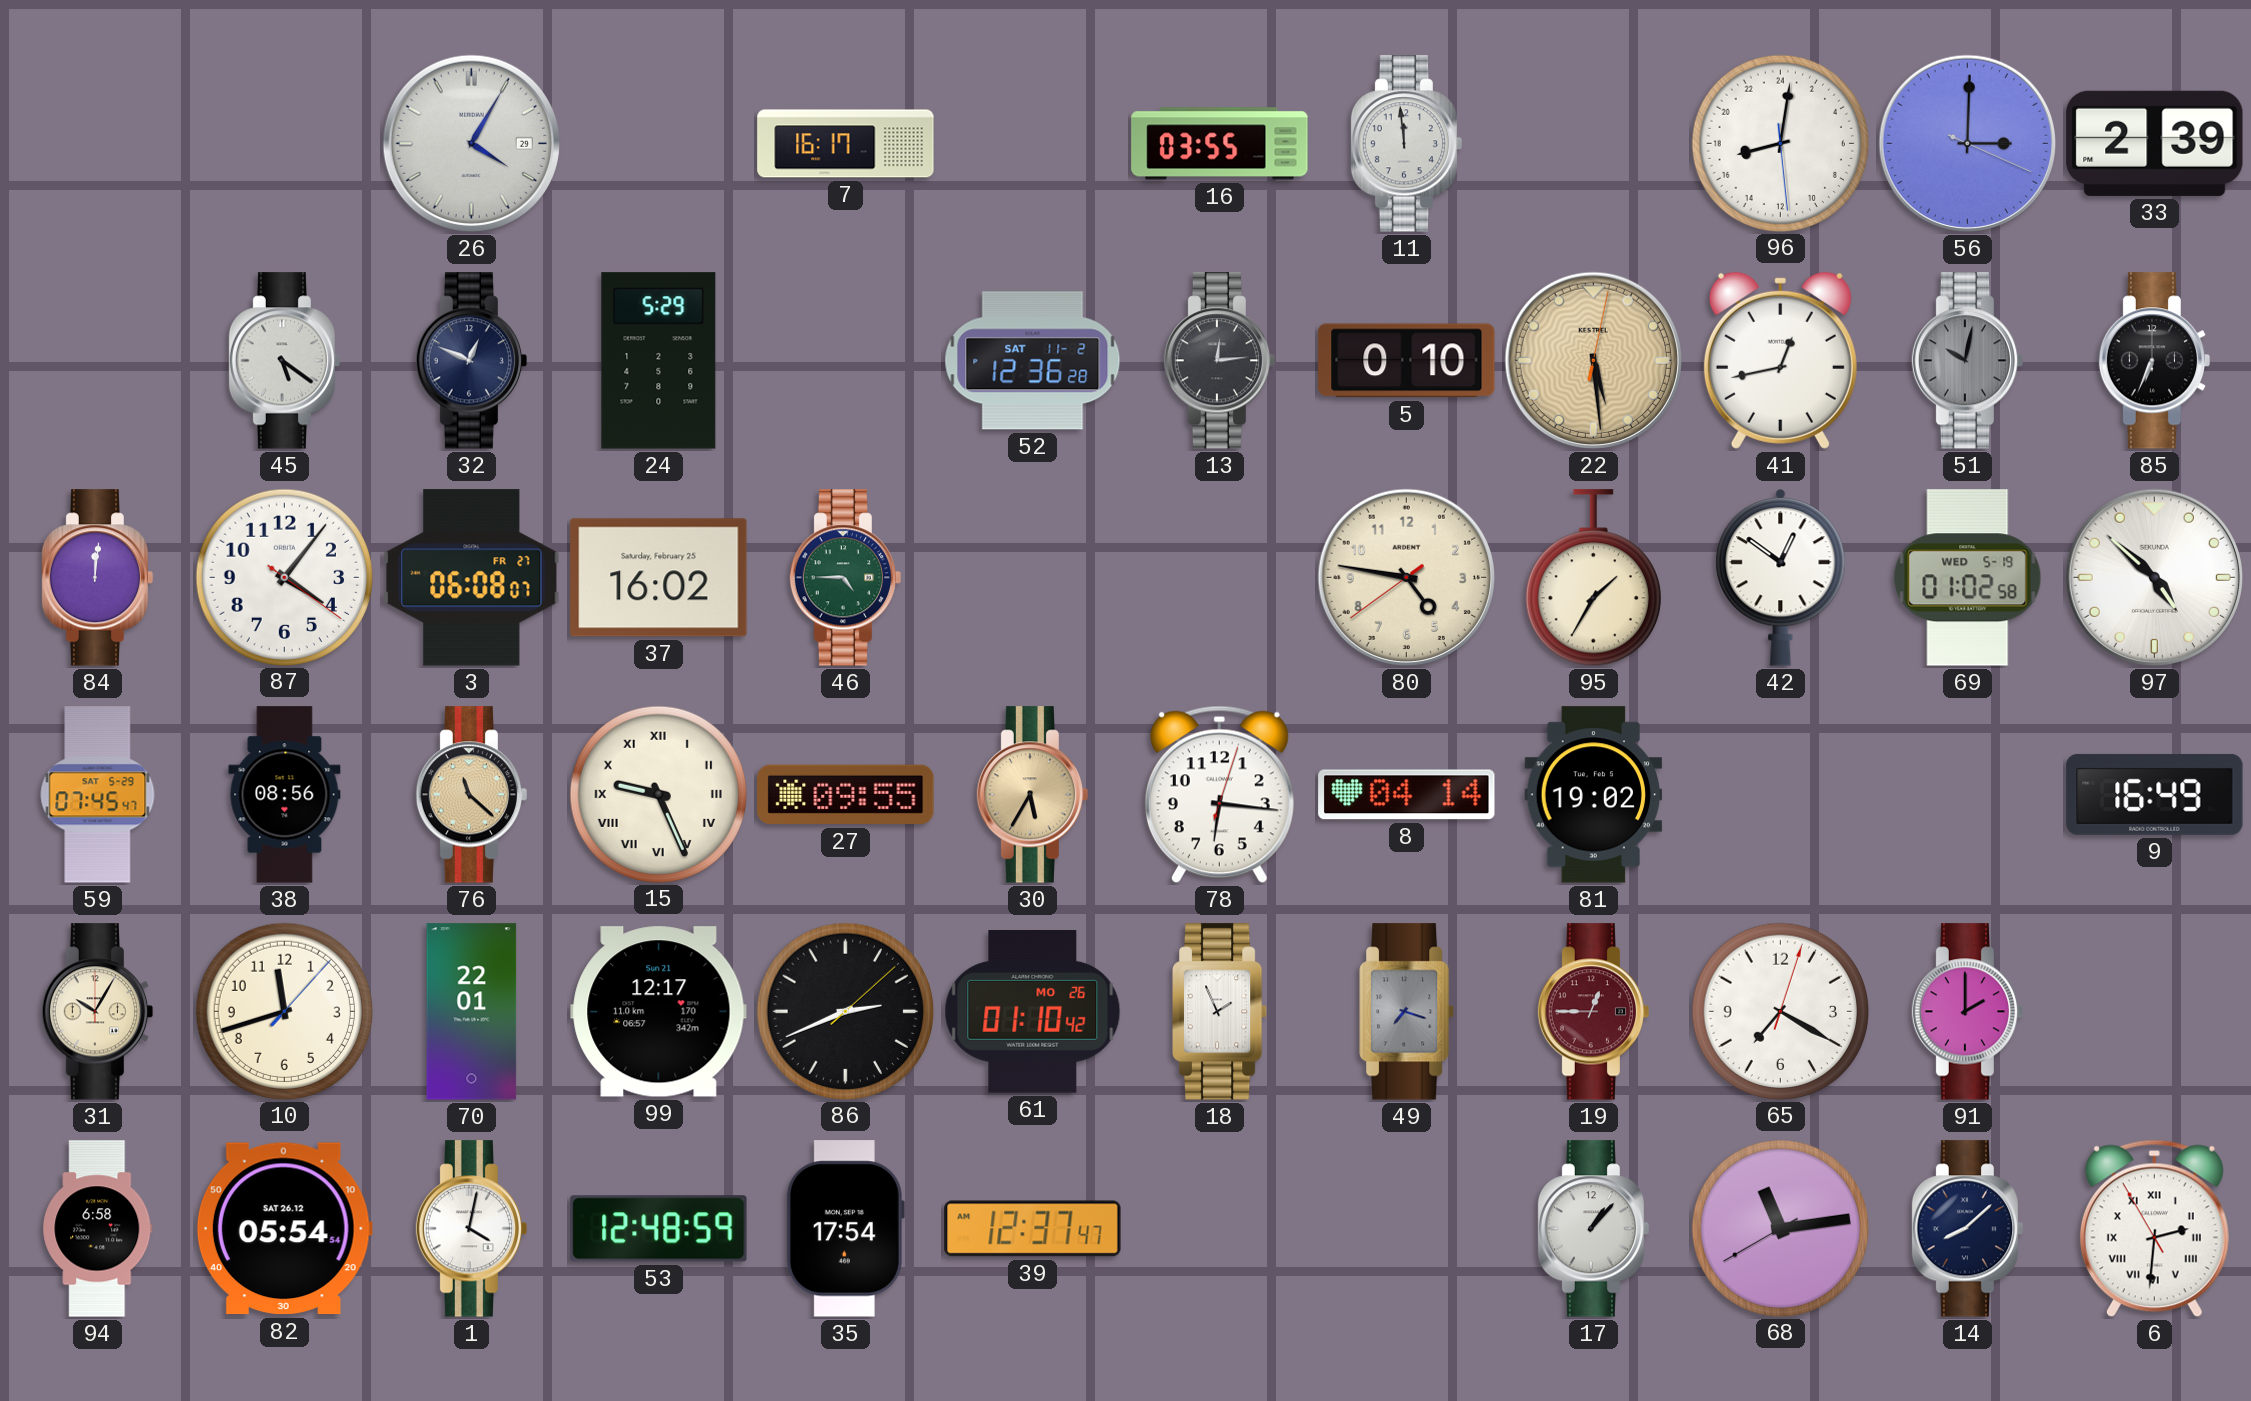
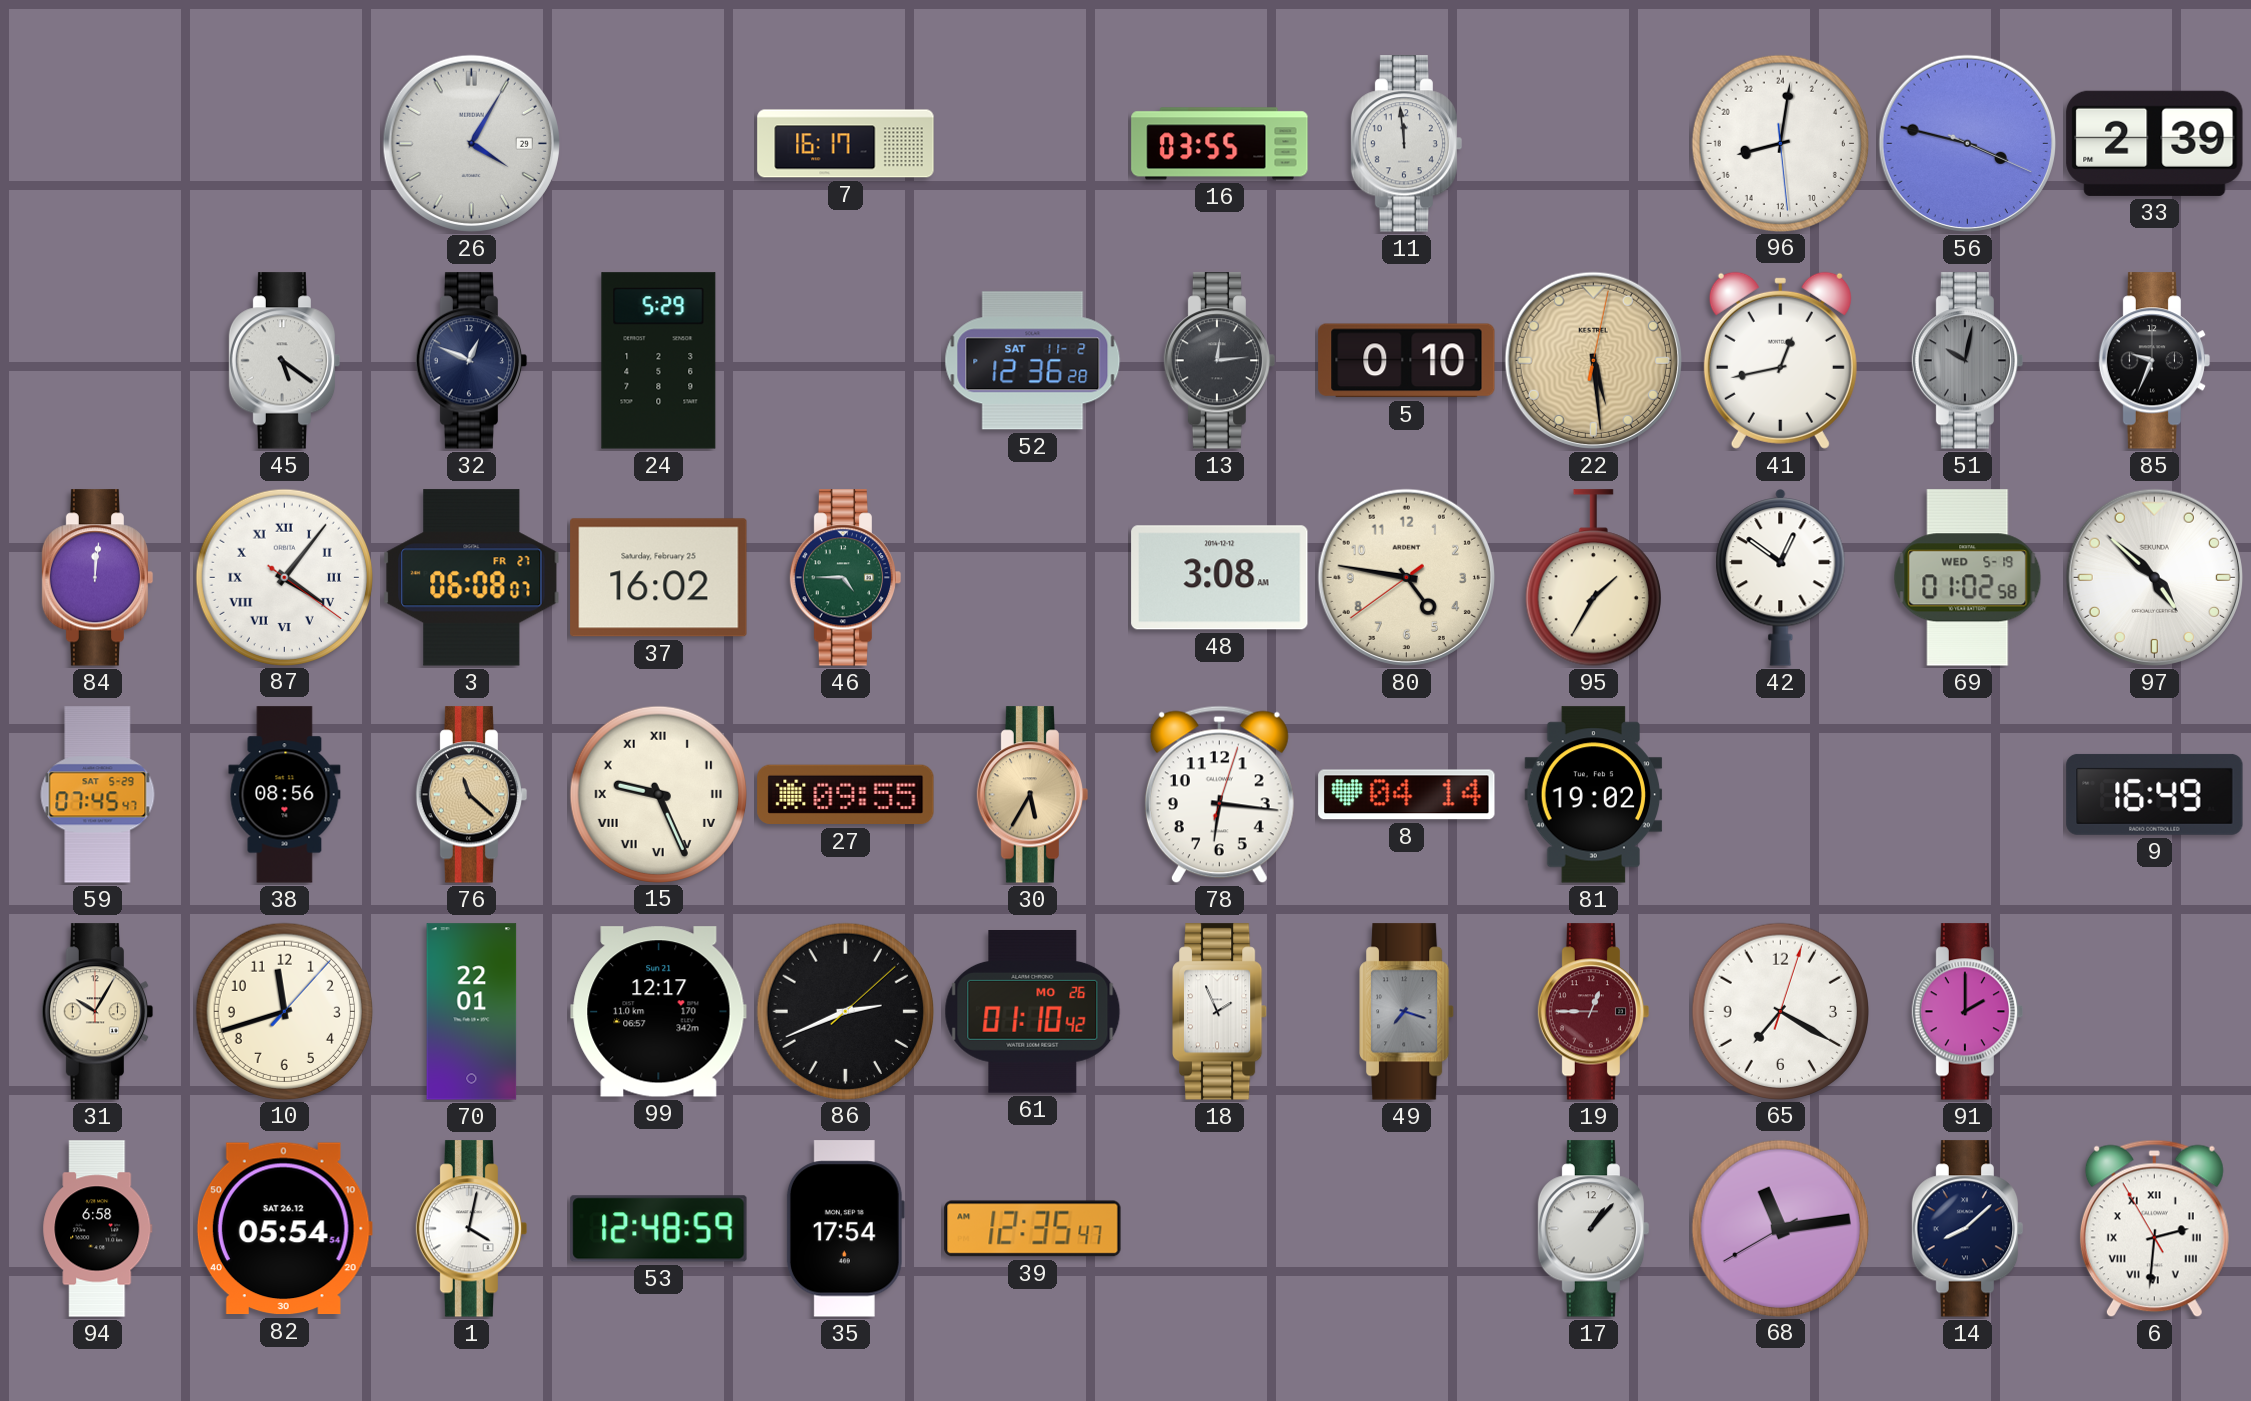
56: 3:00 -> 3:47
85: 6:34 -> 9:34
87 numerals: Arabic -> Roman
48: none -> 3:08
39: 12:37 -> 12:35
